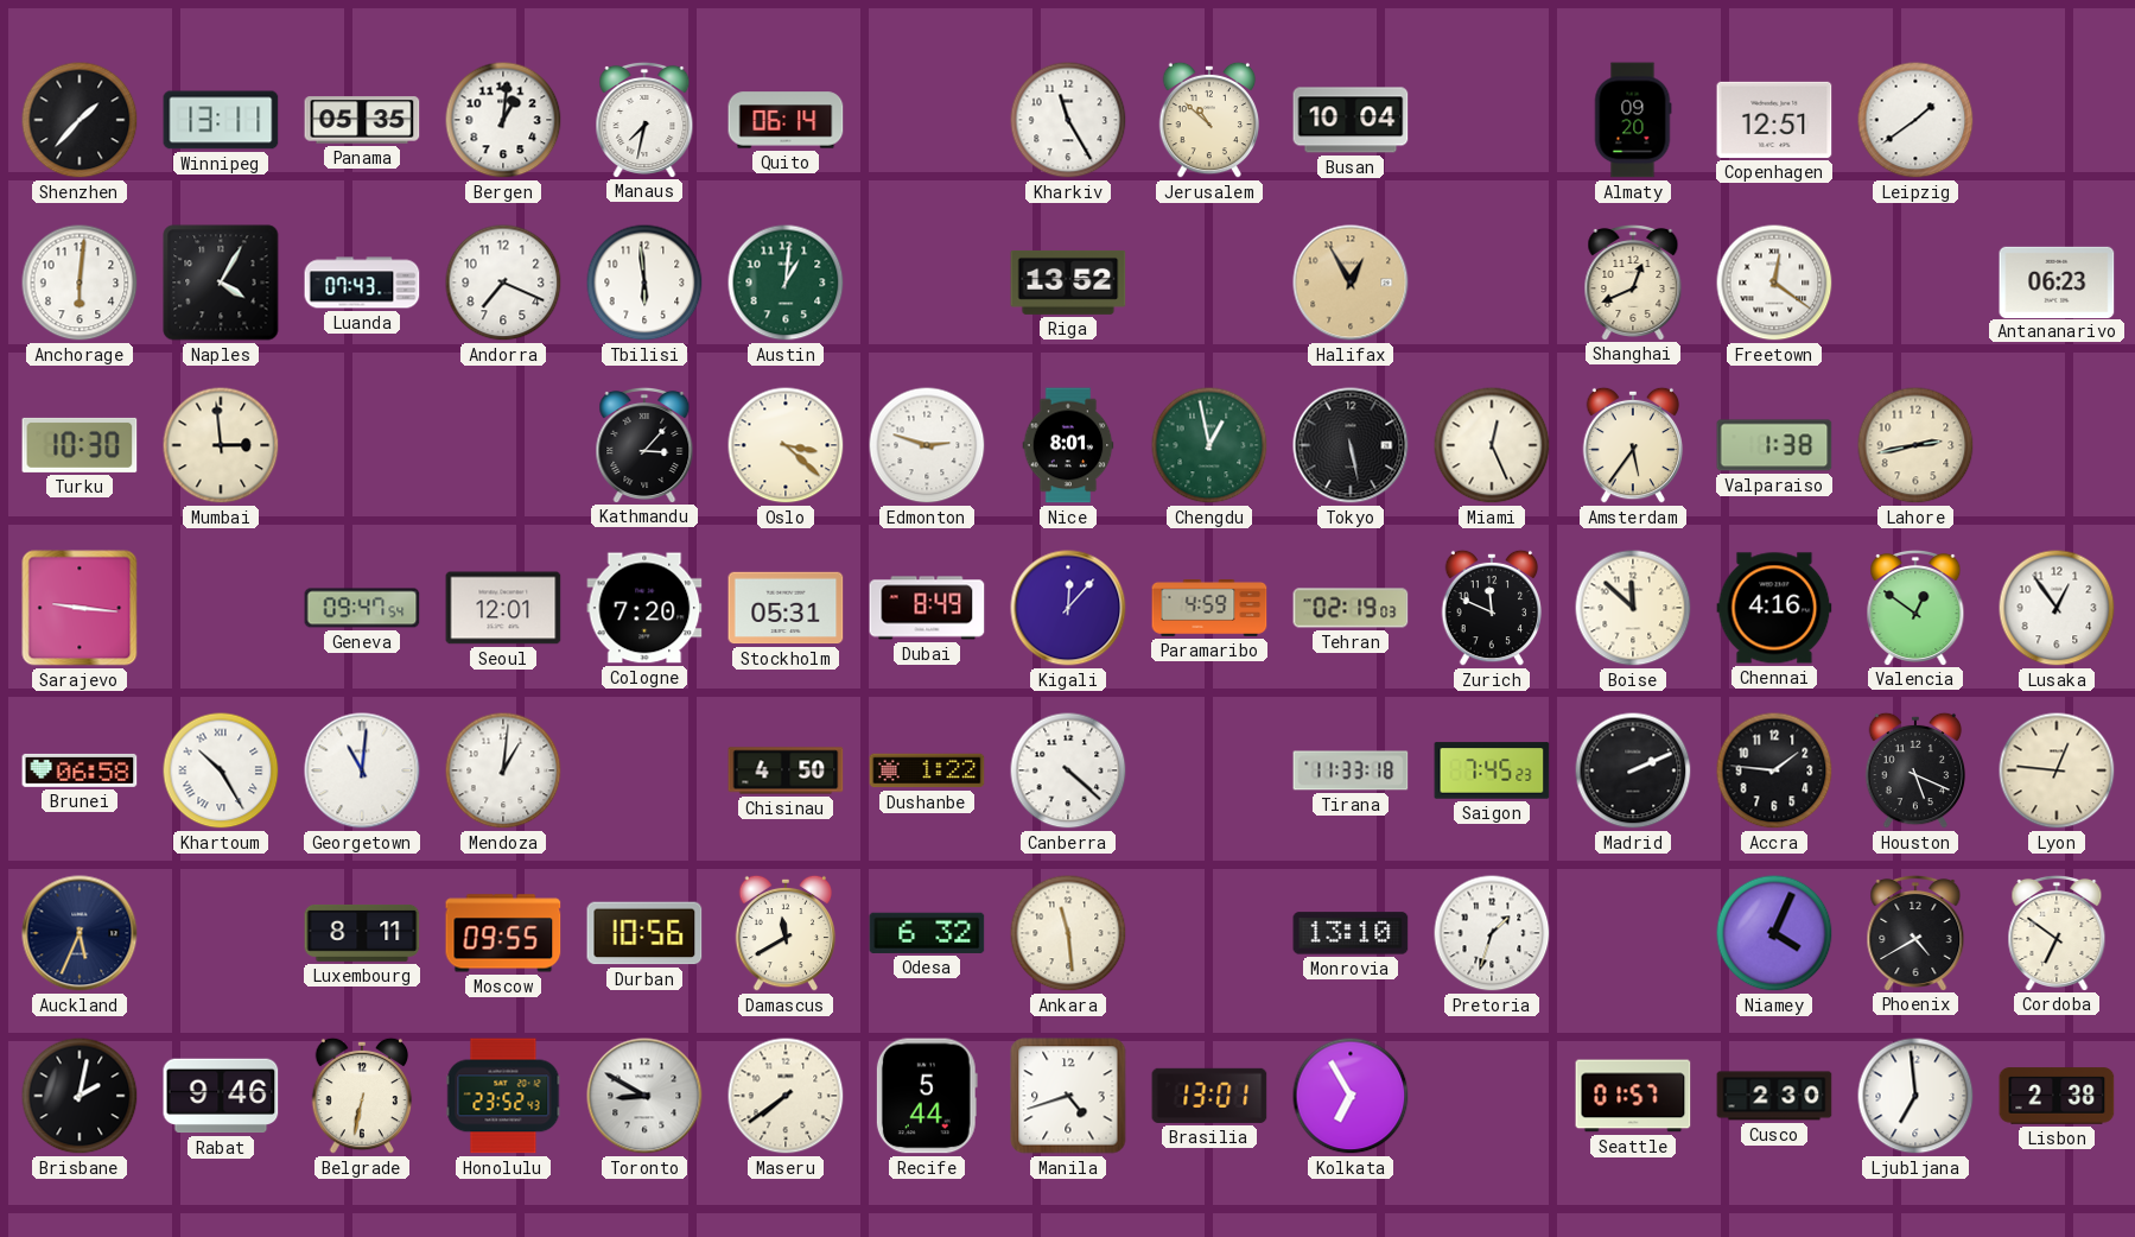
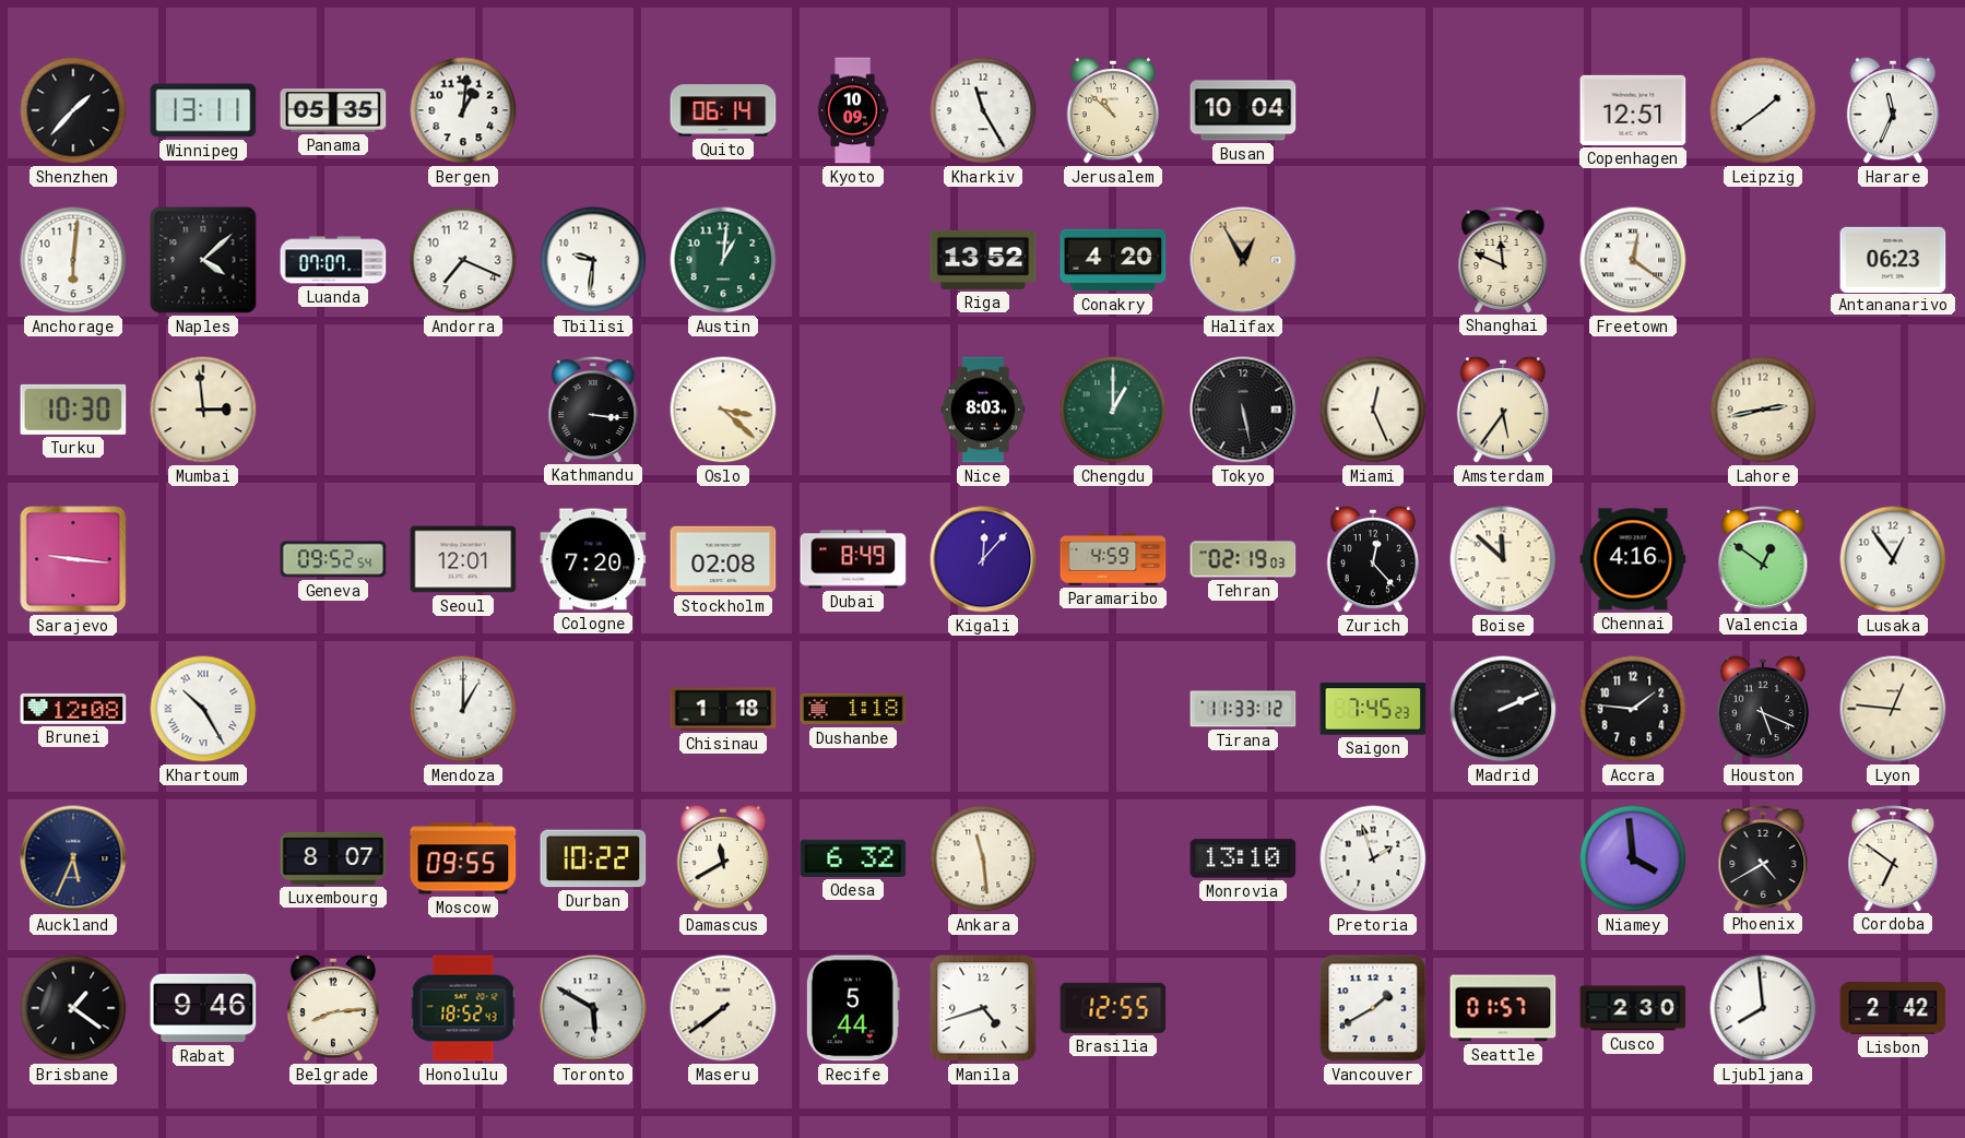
Manaus: 7:32 -> none
Kyoto: none -> 10:09
Almaty: 09:20 -> none
Harare: none -> 11:34
Naples: 4:05 -> 4:08
Luanda: 07:43 -> 07:07
Tbilisi: 5:59 -> 9:31
Conakry: none -> 4:20
Shanghai: 12:41 -> 11:49
Kathmandu: 3:07 -> 3:16
Edmonton: 2:48 -> none
Nice: 8:01 -> 8:03
Chengdu: 12:58 -> 1:00
Valparaiso: 1:38 -> none
Geneva: 09:47 -> 09:52
Stockholm: 05:31 -> 02:08
Zurich: 11:49 -> 12:23
Brunei: 06:58 -> 12:08
Georgetown: 11:01 -> none
Mendoza: 1:01 -> 1:00
Chisinau: 4:50 -> 1:18
Dushanbe: 1:22 -> 1:18
Canberra: 4:22 -> none
Tirana: 11:33:18 -> 11:33:12
Luxembourg: 8:11 -> 8:07
Durban: 10:56 -> 10:22
Pretoria: 1:33 -> 1:57
Niamey: 4:04 -> 3:59
Brisbane: 2:02 -> 1:21
Belgrade: 6:32 -> 8:14
Honolulu: 23:52 -> 18:52
Toronto: 8:50 -> 5:50
Brasilia: 13:01 -> 12:55
Kolkata: 6:55 -> none
Vancouver: none -> 1:40
Ljubljana: 6:59 -> 7:59
Lisbon: 2:38 -> 2:42
